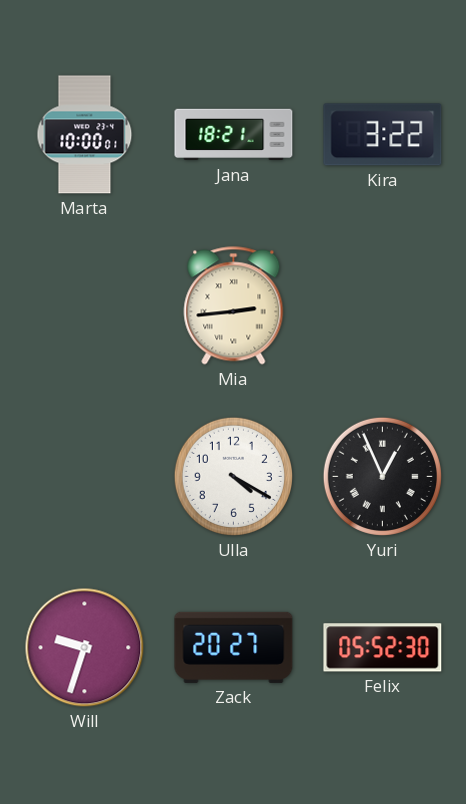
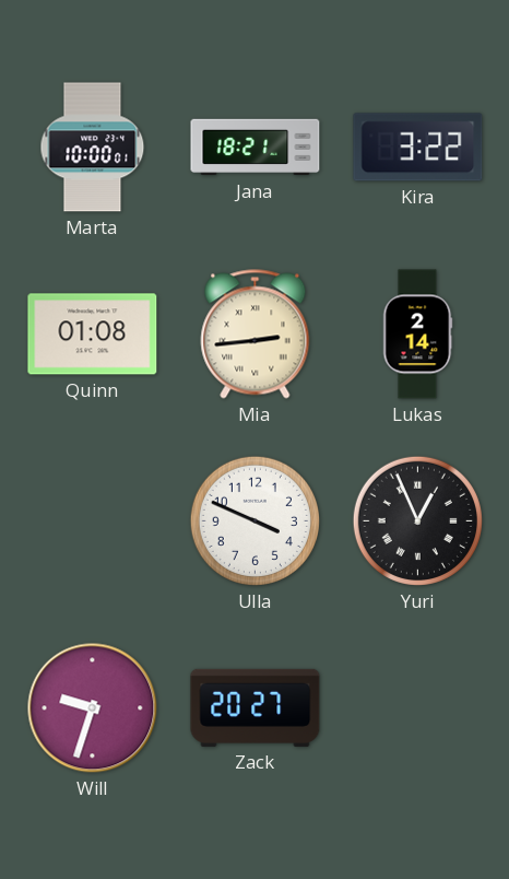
Quinn: none -> 01:08
Lukas: none -> 2:14
Ulla: 4:20 -> 3:49
Felix: 05:52 -> none
